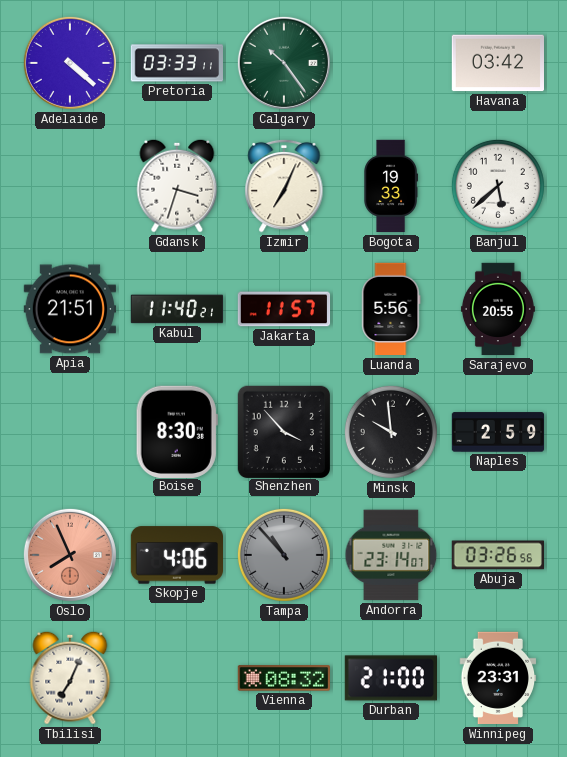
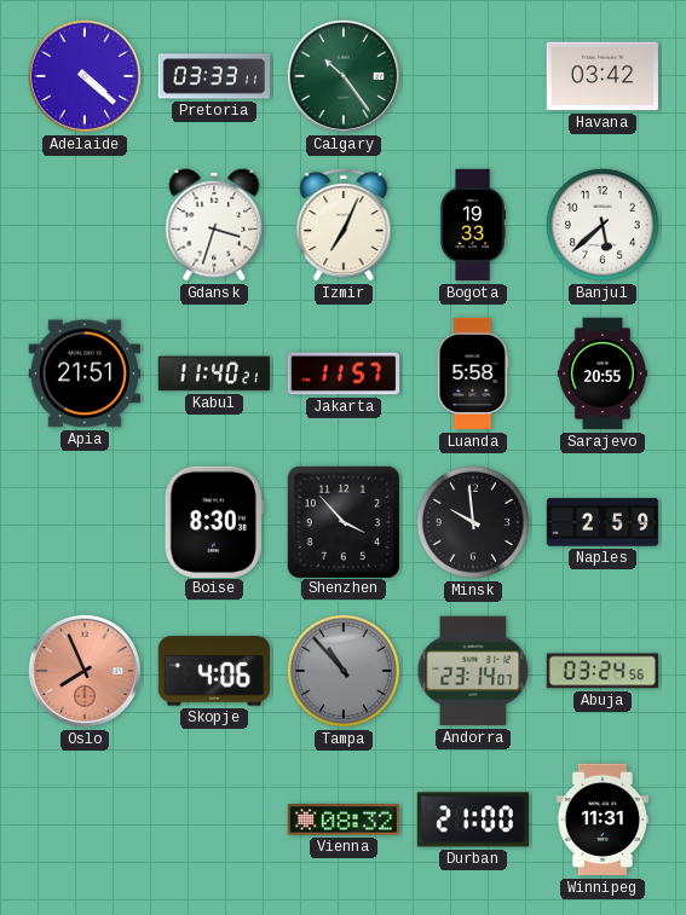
Luanda: 5:56 -> 5:58
Abuja: 03:26 -> 03:24
Tbilisi: 7:04 -> none
Winnipeg: 23:31 -> 11:31
